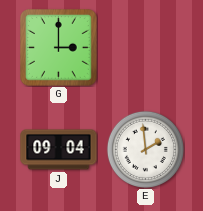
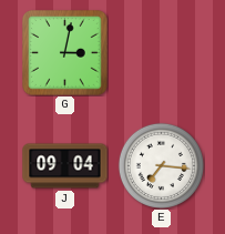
G: 3:00 -> 3:02
E: 1:59 -> 7:16
